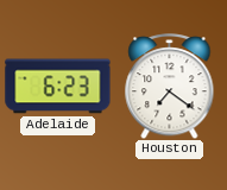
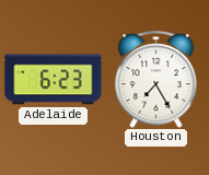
Houston: 7:21 -> 7:25
